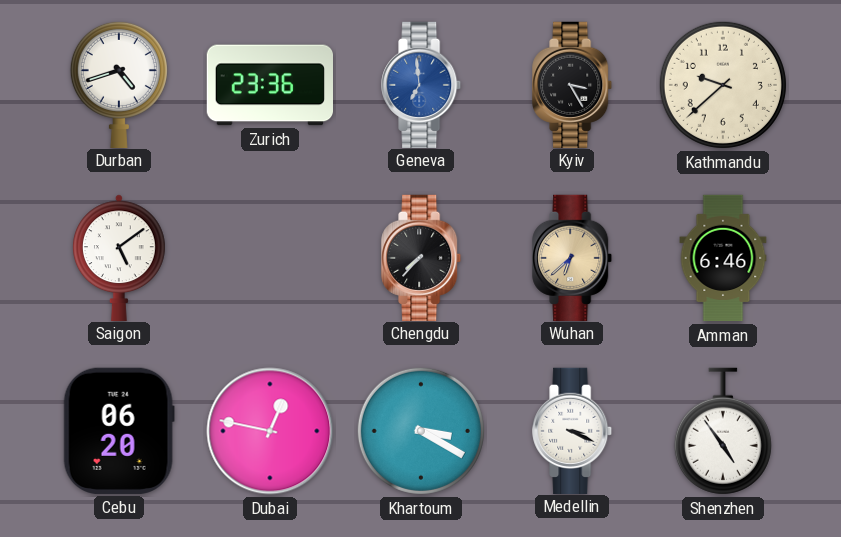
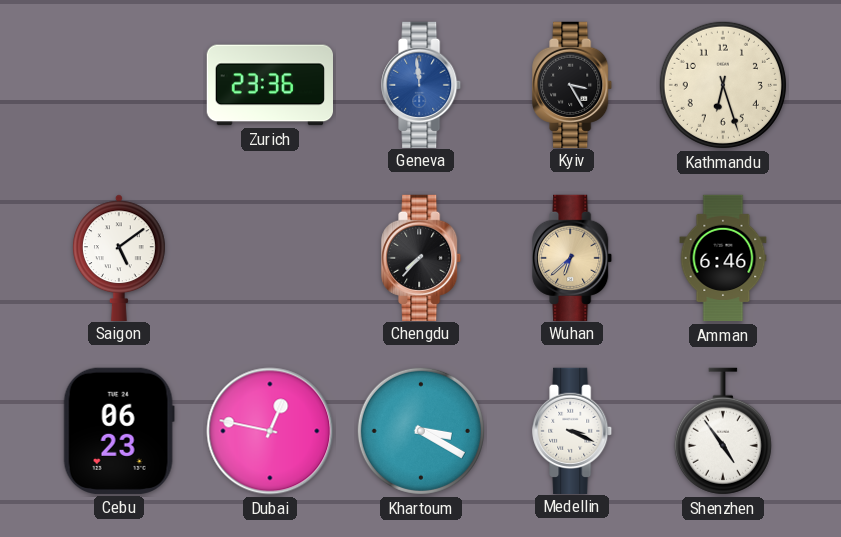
Durban: 4:42 -> none
Geneva: 6:59 -> 11:59
Kathmandu: 9:38 -> 6:27
Cebu: 06:20 -> 06:23
